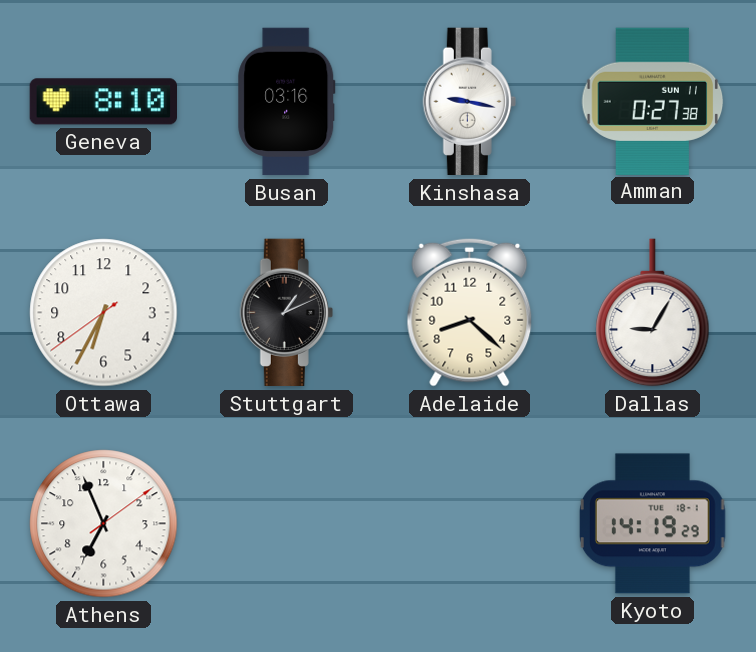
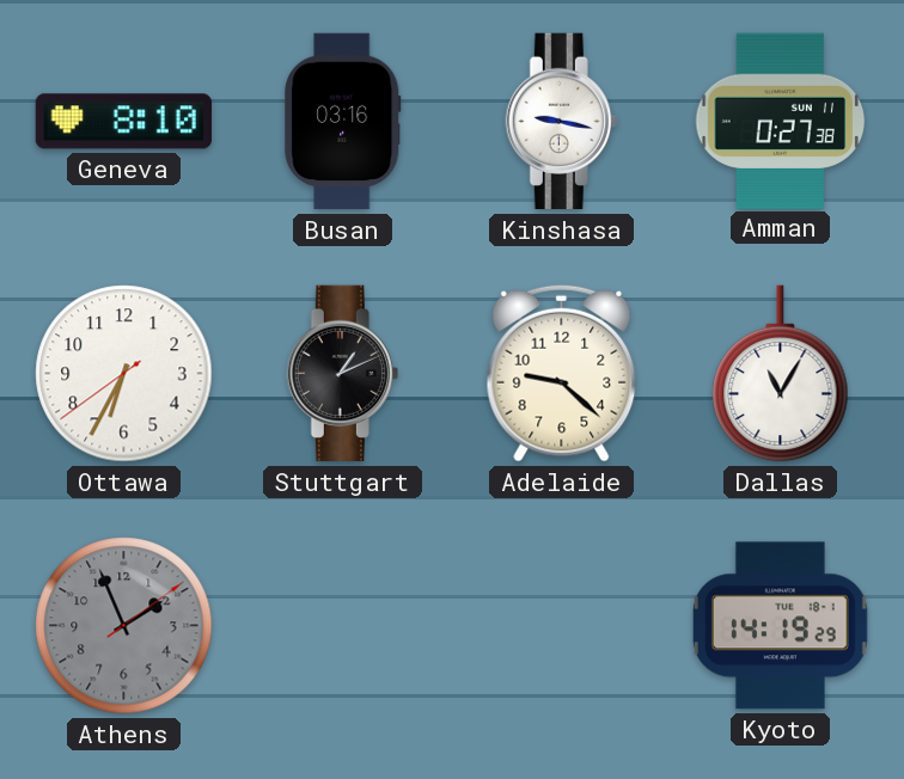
Adelaide: 8:22 -> 9:22
Dallas: 9:05 -> 11:05
Athens: 6:56 -> 1:56
Athens dial: white -> grey
